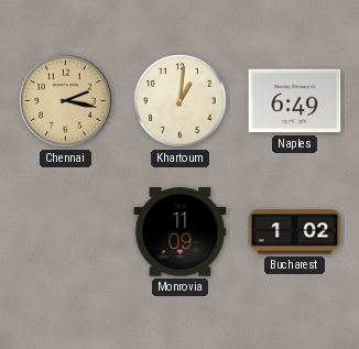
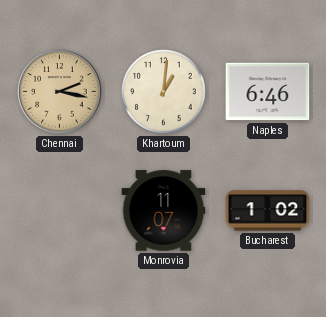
Naples: 6:49 -> 6:46
Monrovia: 11:09 -> 11:07
